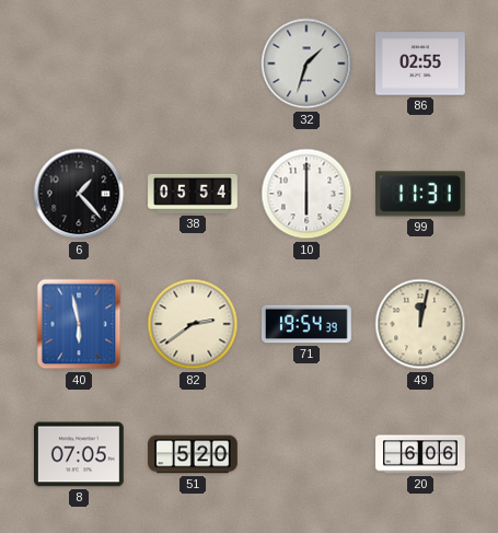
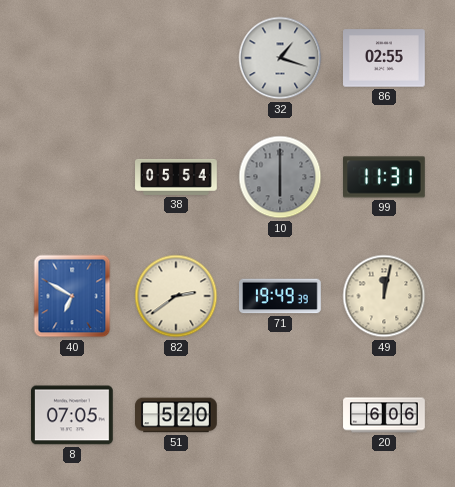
32: 1:33 -> 1:18
6: 1:23 -> none
10 dial: white -> grey
40: 5:58 -> 6:50
71: 19:54 -> 19:49
